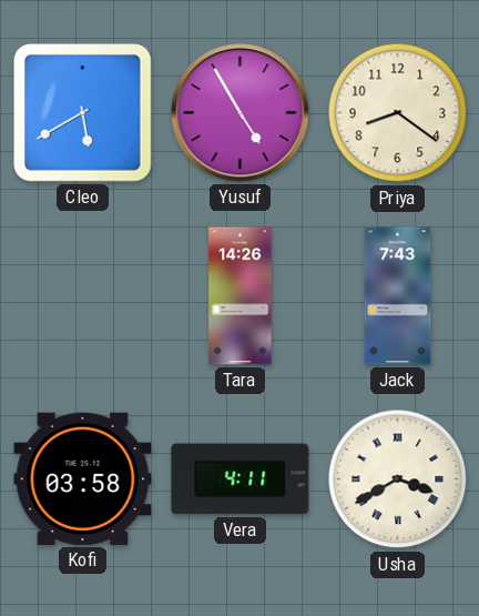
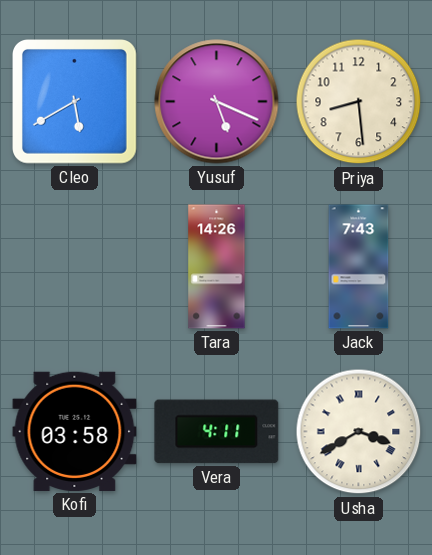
Yusuf: 4:55 -> 5:19
Priya: 8:21 -> 8:29
